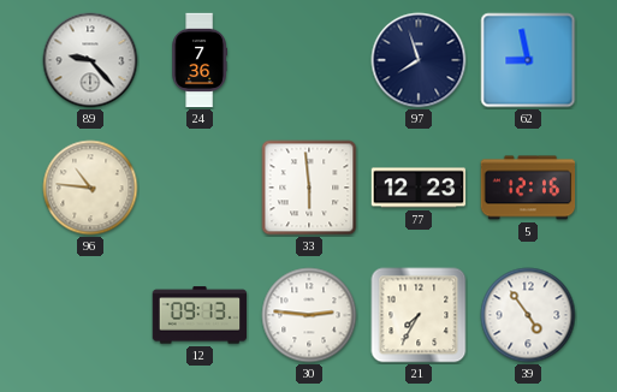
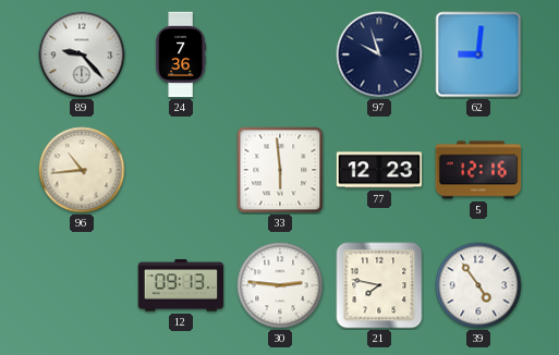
97: 7:57 -> 9:57
62: 8:58 -> 9:01
96: 10:46 -> 10:44
21: 7:35 -> 7:47
